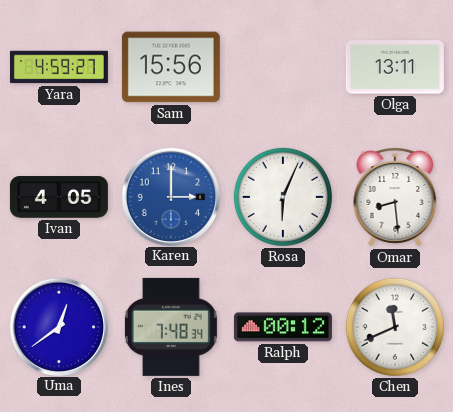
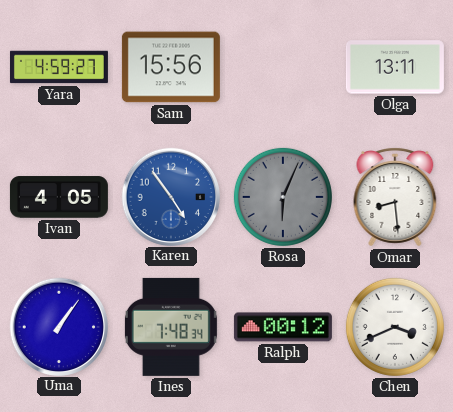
Karen: 3:00 -> 4:54
Rosa dial: white -> grey
Uma: 12:39 -> 1:06
Chen: 11:41 -> 3:41
